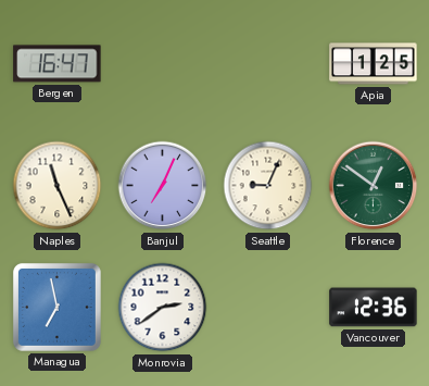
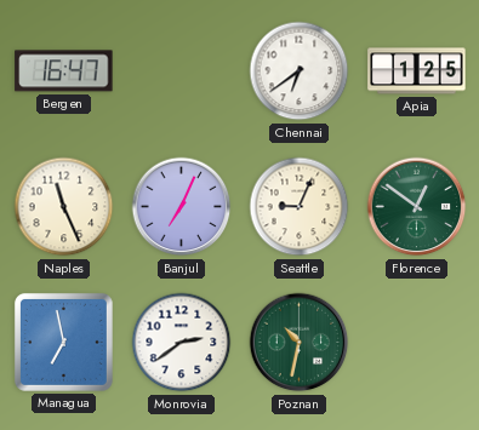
Chennai: none -> 6:39
Poznan: none -> 10:32
Vancouver: 12:36 -> none
